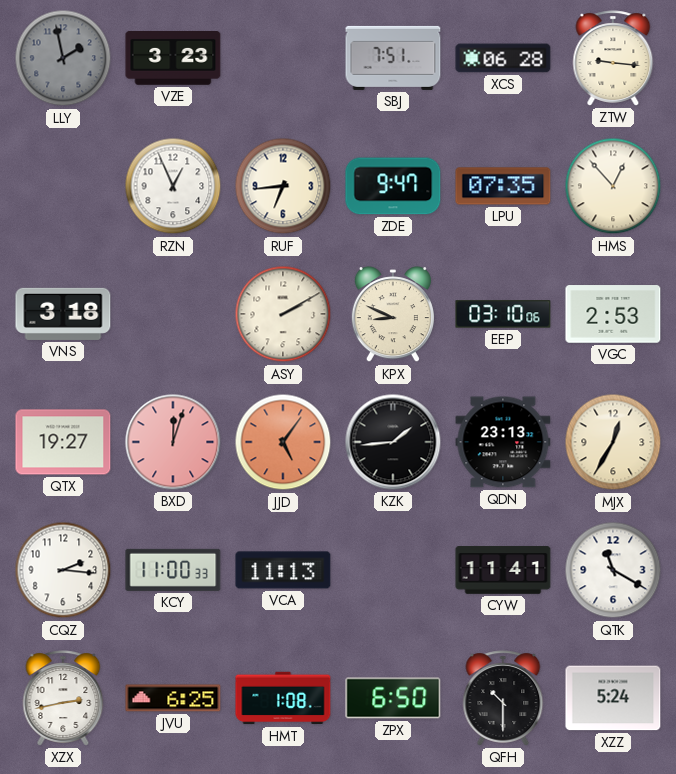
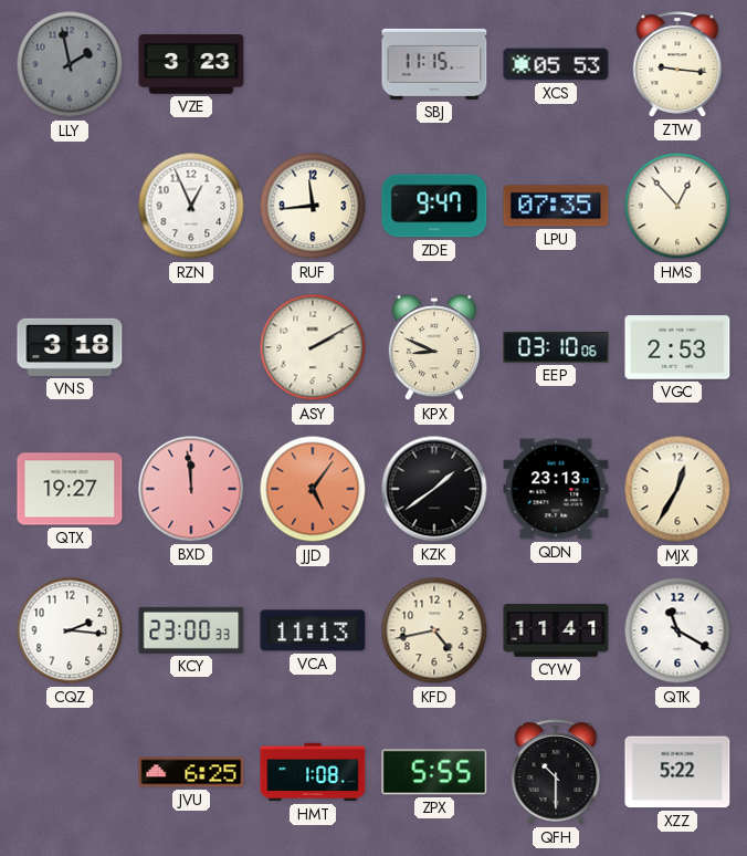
SBJ: 7:51 -> 11:15
XCS: 06:28 -> 05:53
RUF: 6:44 -> 11:44
BXD: 12:03 -> 11:59
KZK: 1:44 -> 1:39
KCY: 11:00 -> 23:00
KFD: none -> 4:43
XZX: 2:43 -> none
ZPX: 6:50 -> 5:55
XZZ: 5:24 -> 5:22
